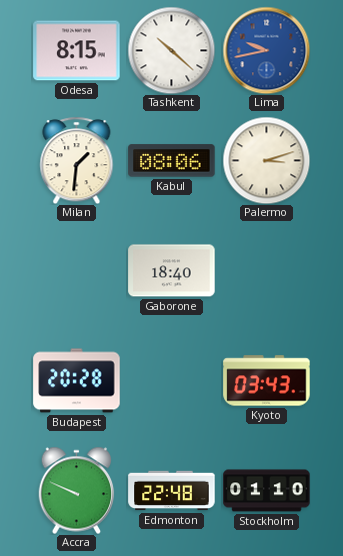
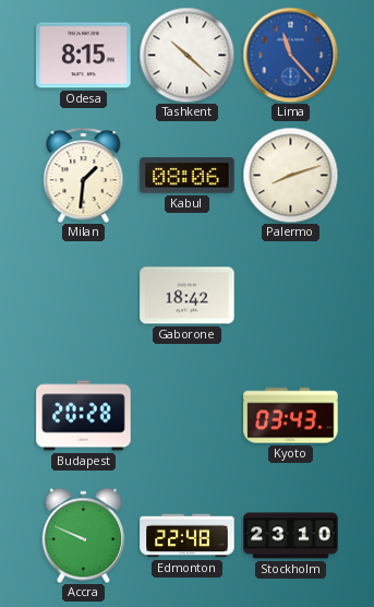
Lima: 9:43 -> 11:23
Palermo: 3:12 -> 8:12
Gaborone: 18:40 -> 18:42
Stockholm: 01:10 -> 23:10
